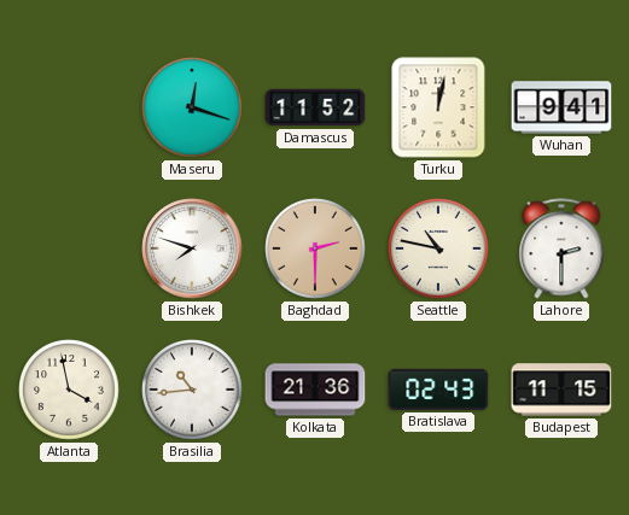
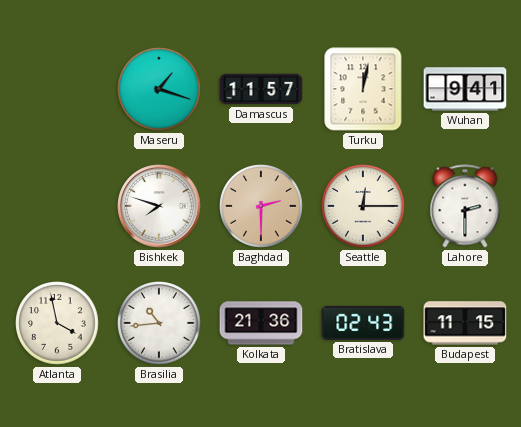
Maseru: 12:18 -> 1:18
Damascus: 11:52 -> 11:57
Seattle: 10:47 -> 12:15
